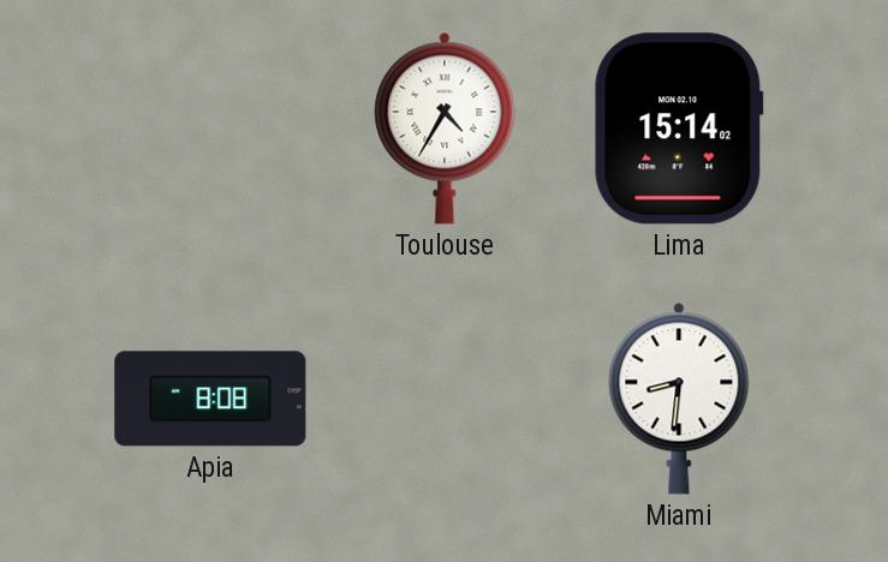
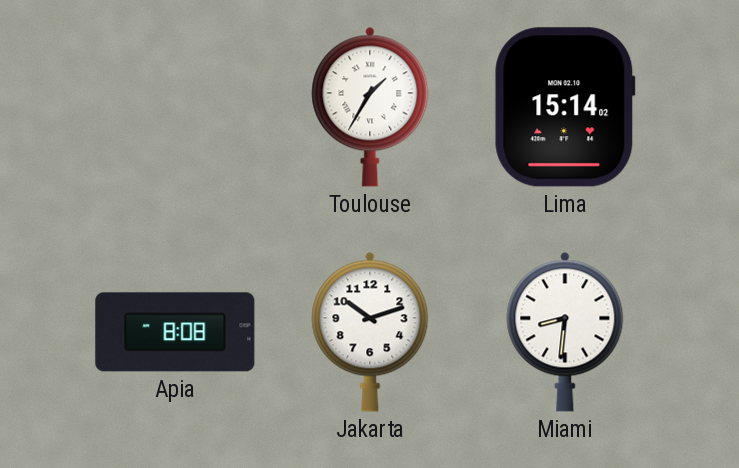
Toulouse: 4:35 -> 1:35
Jakarta: none -> 10:12
